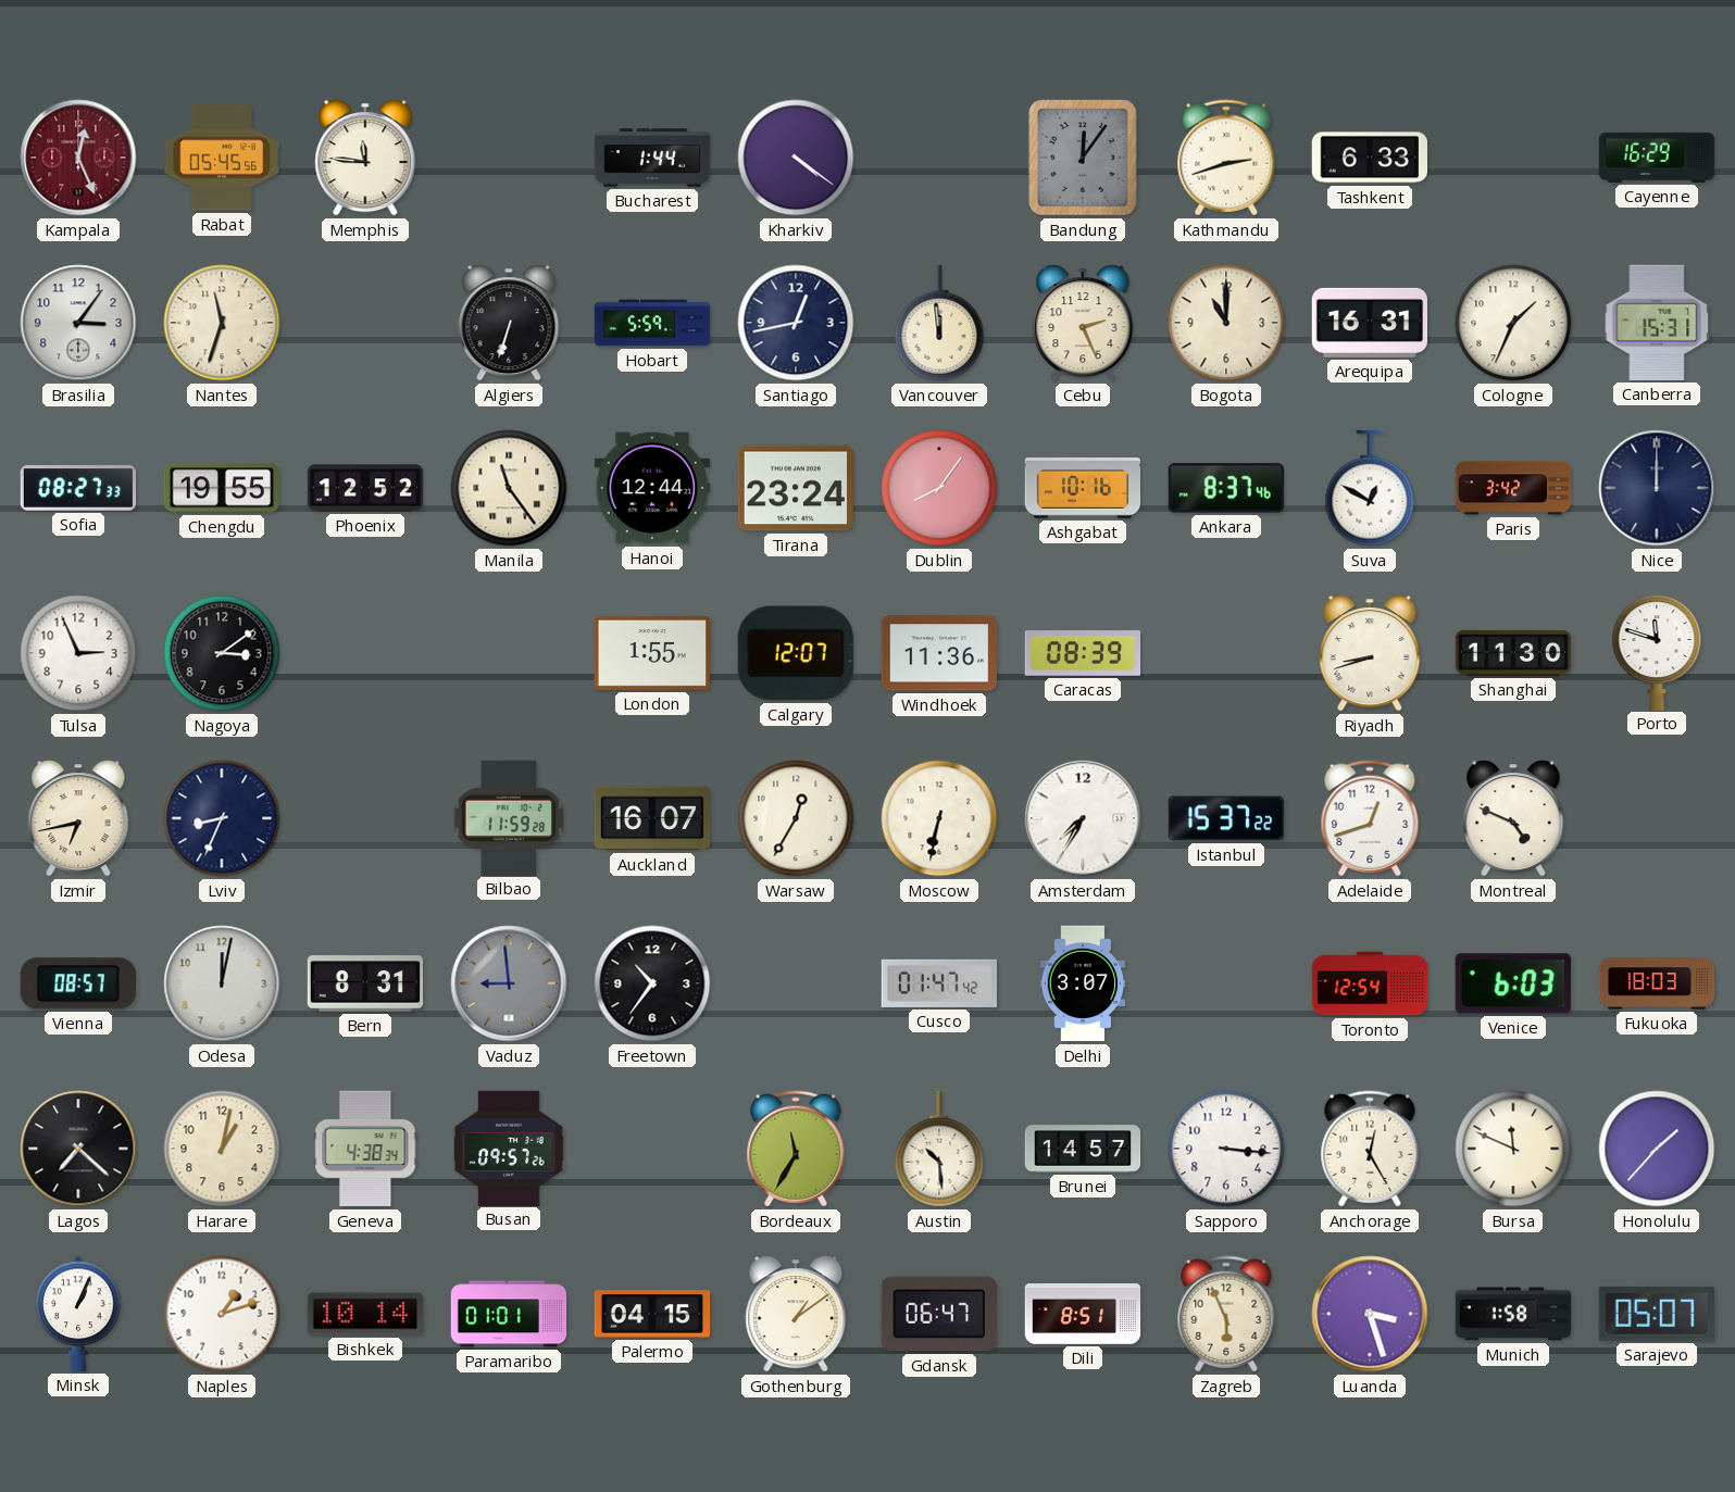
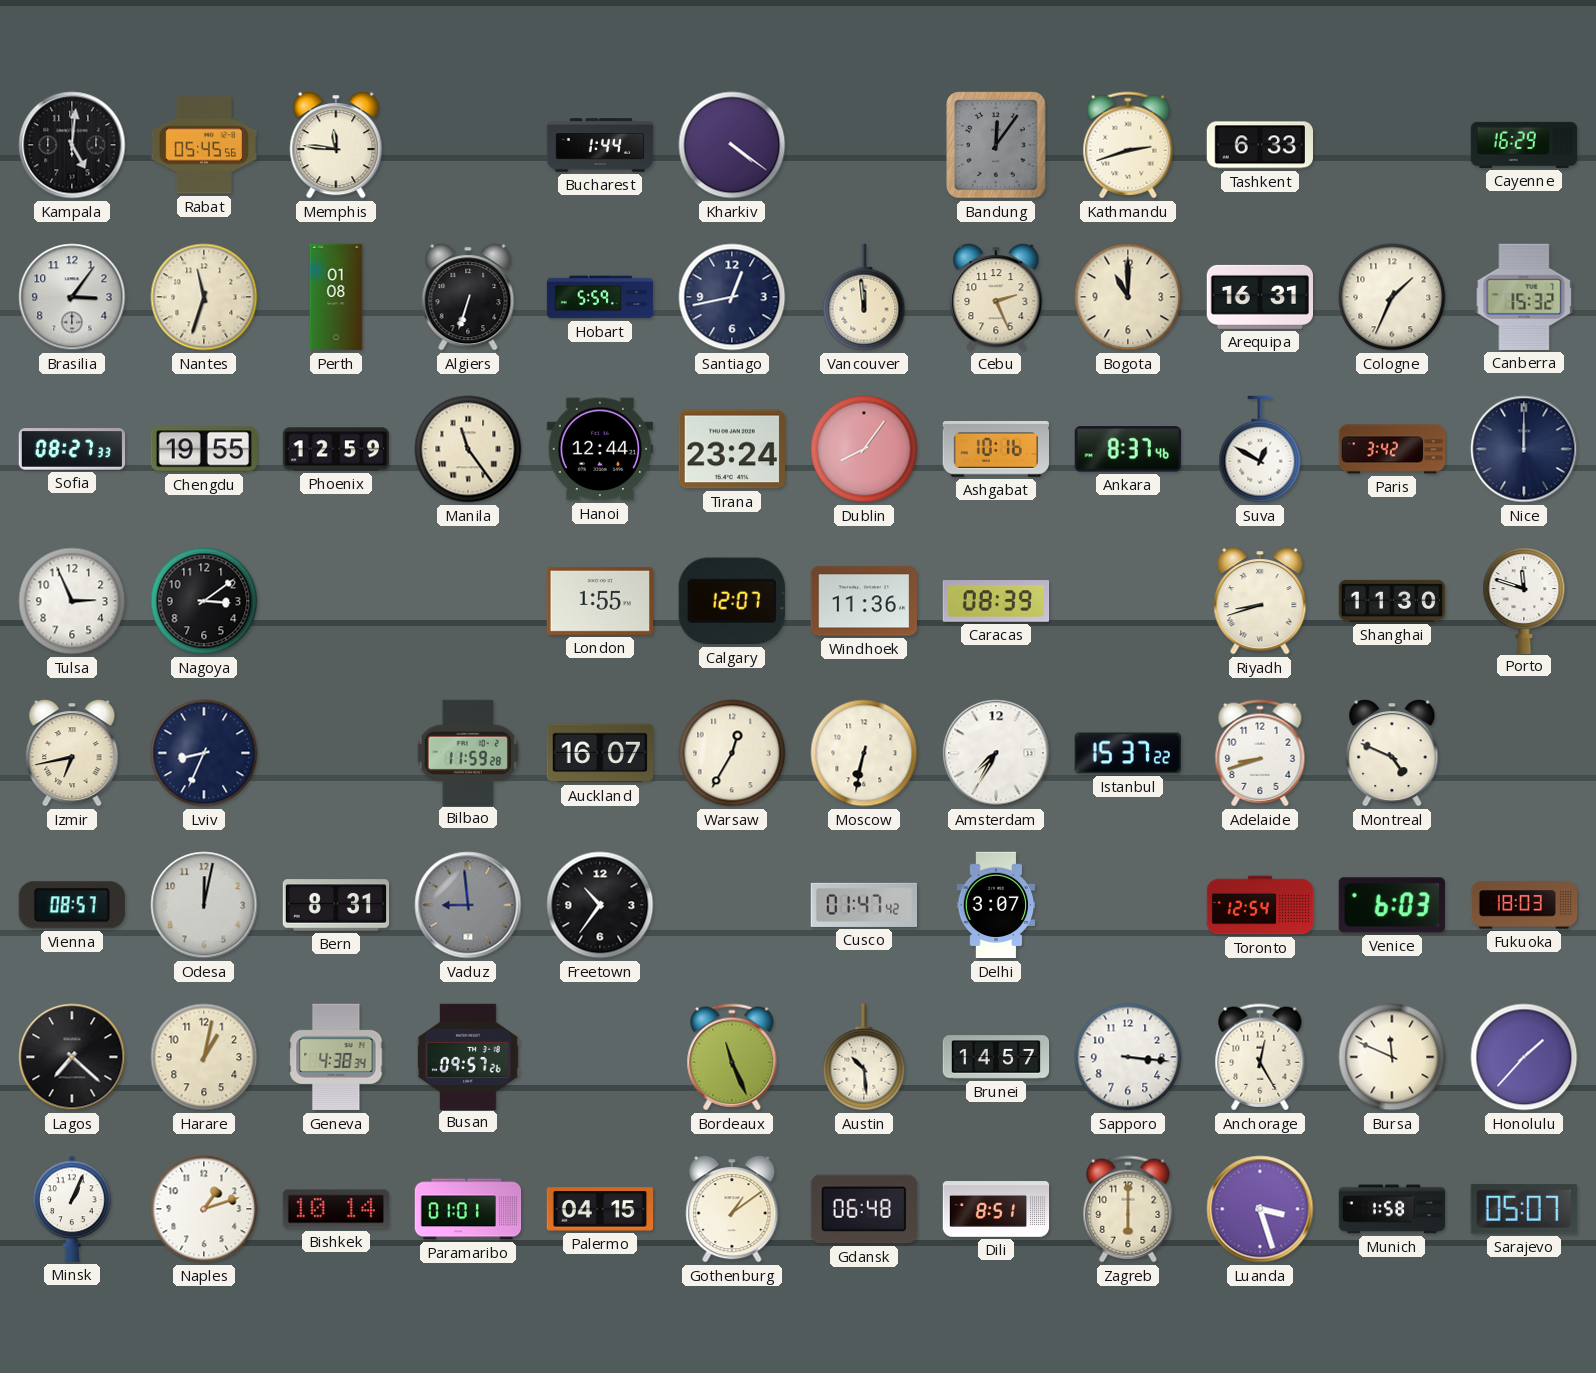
Kampala: 12:26 -> 5:01
Kampala dial: burgundy -> black
Perth: none -> 01:08
Canberra: 15:31 -> 15:32
Phoenix: 12:52 -> 12:59
Adelaide: 12:42 -> 8:42
Bordeaux: 11:35 -> 11:26
Gdansk: 06:47 -> 06:48
Zagreb: 5:56 -> 6:00
